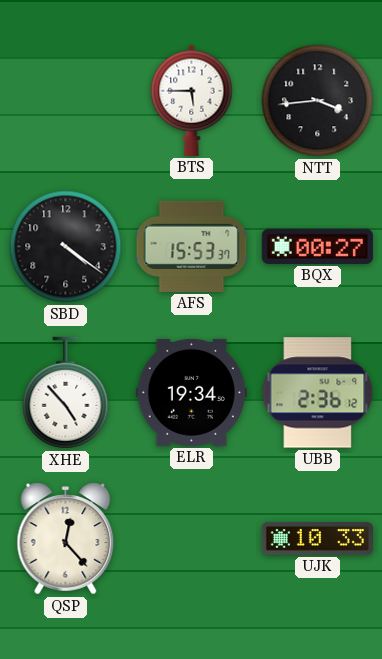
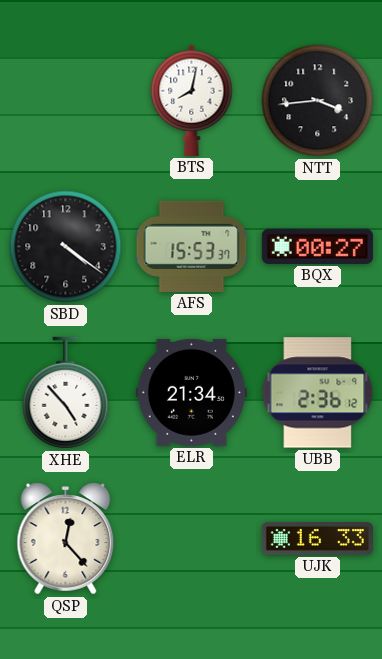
BTS: 5:45 -> 8:02
ELR: 19:34 -> 21:34
UJK: 10:33 -> 16:33
